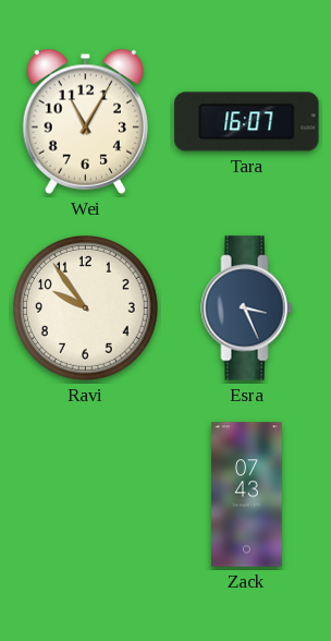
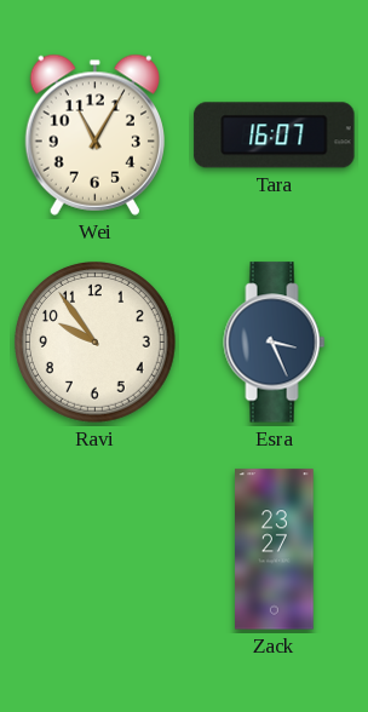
Zack: 07:43 -> 23:27
